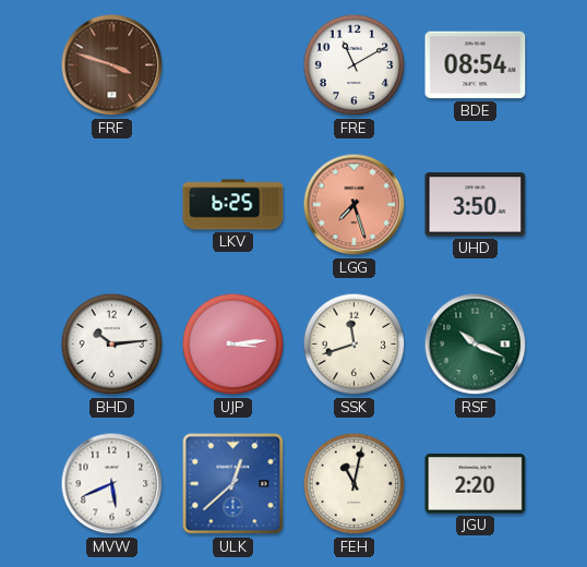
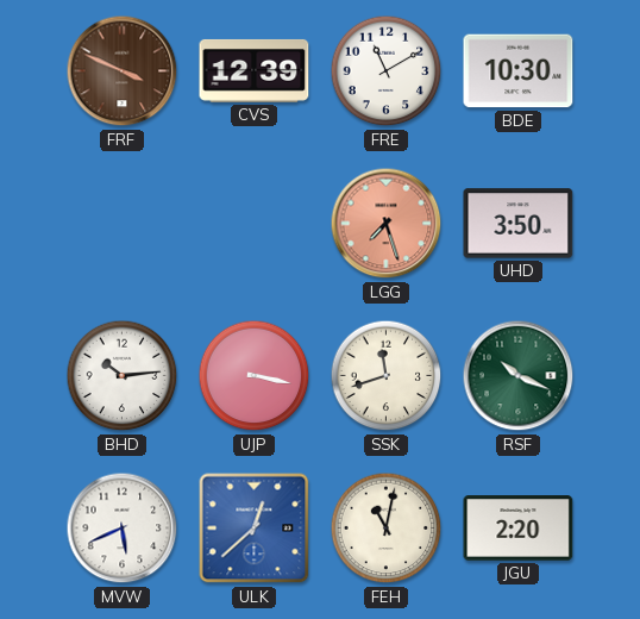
FRF: 3:48 -> 3:49
CVS: none -> 12:39
BDE: 08:54 -> 10:30
LKV: 6:25 -> none
UJP: 3:14 -> 3:17
